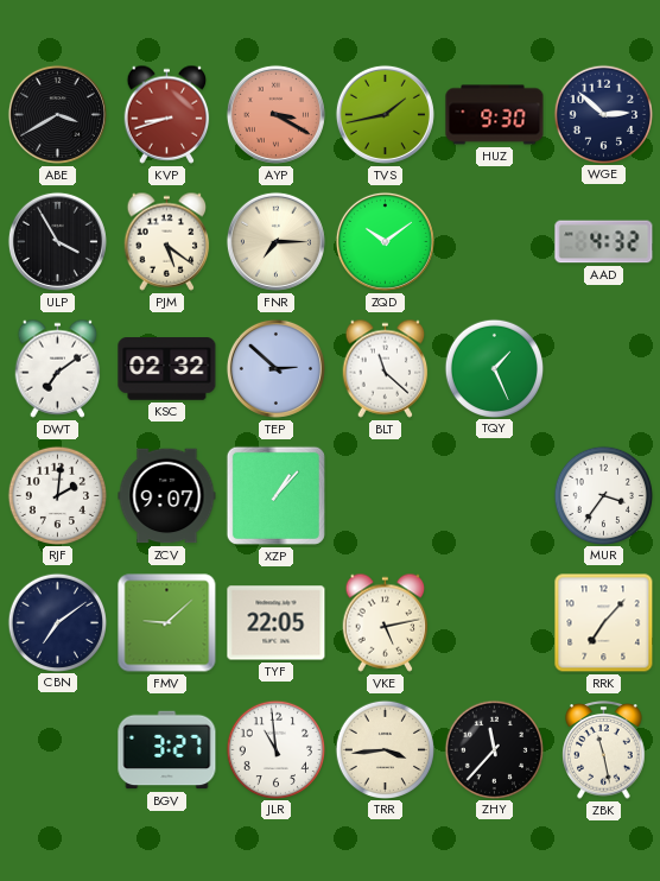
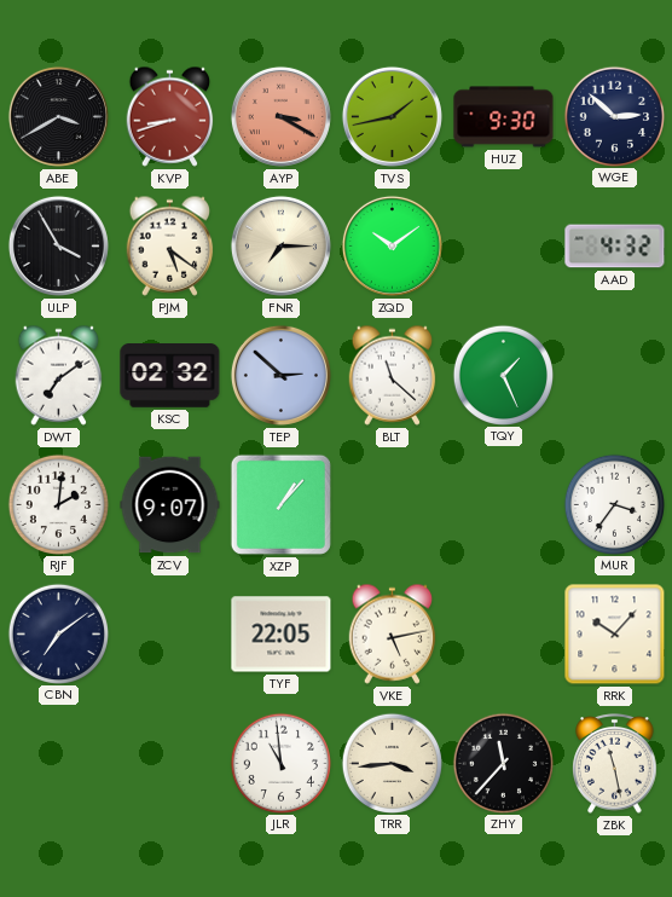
FMV: 9:08 -> none
RRK: 7:07 -> 10:07
BGV: 3:27 -> none
